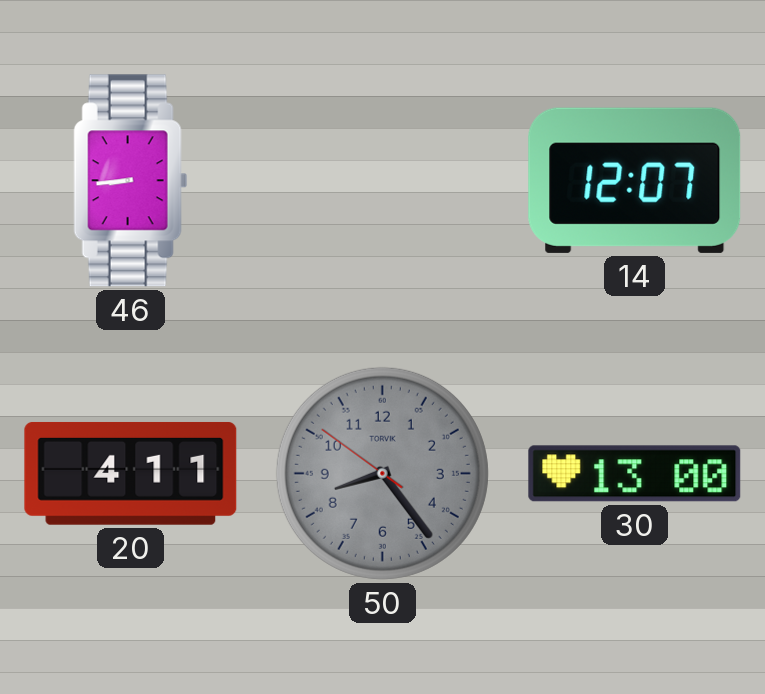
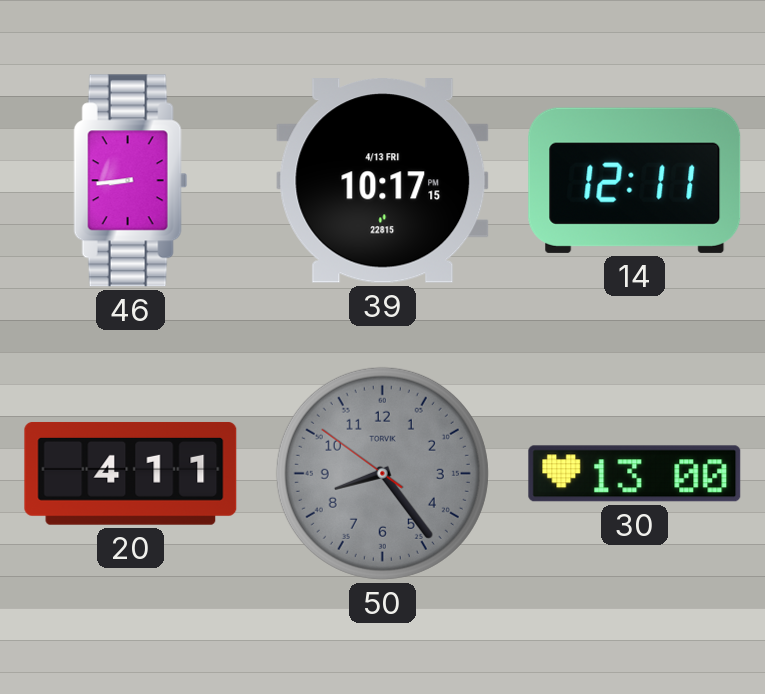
39: none -> 10:17
14: 12:07 -> 12:11
